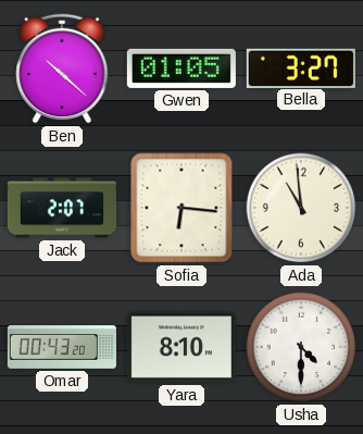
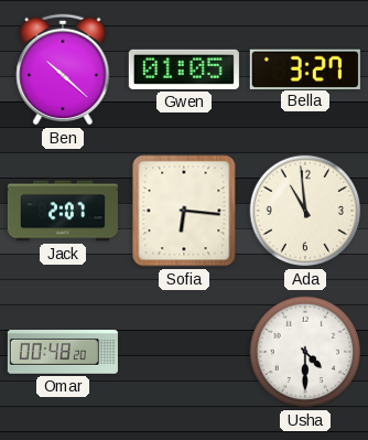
Omar: 00:43 -> 00:48
Yara: 8:10 -> none
